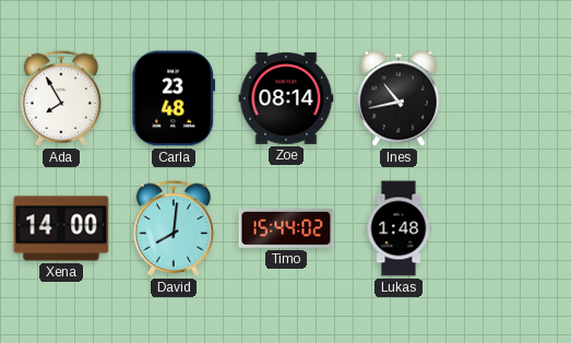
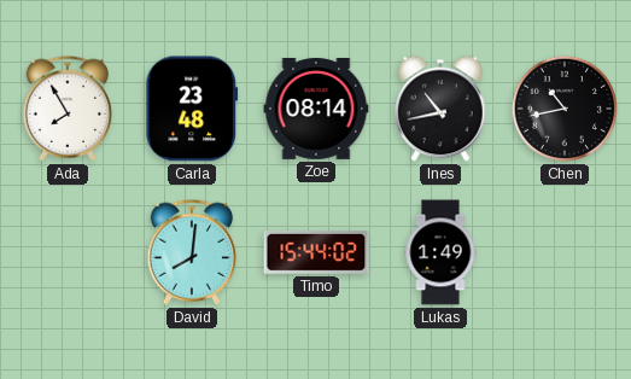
Chen: none -> 10:43
Xena: 14:00 -> none
Lukas: 1:48 -> 1:49
